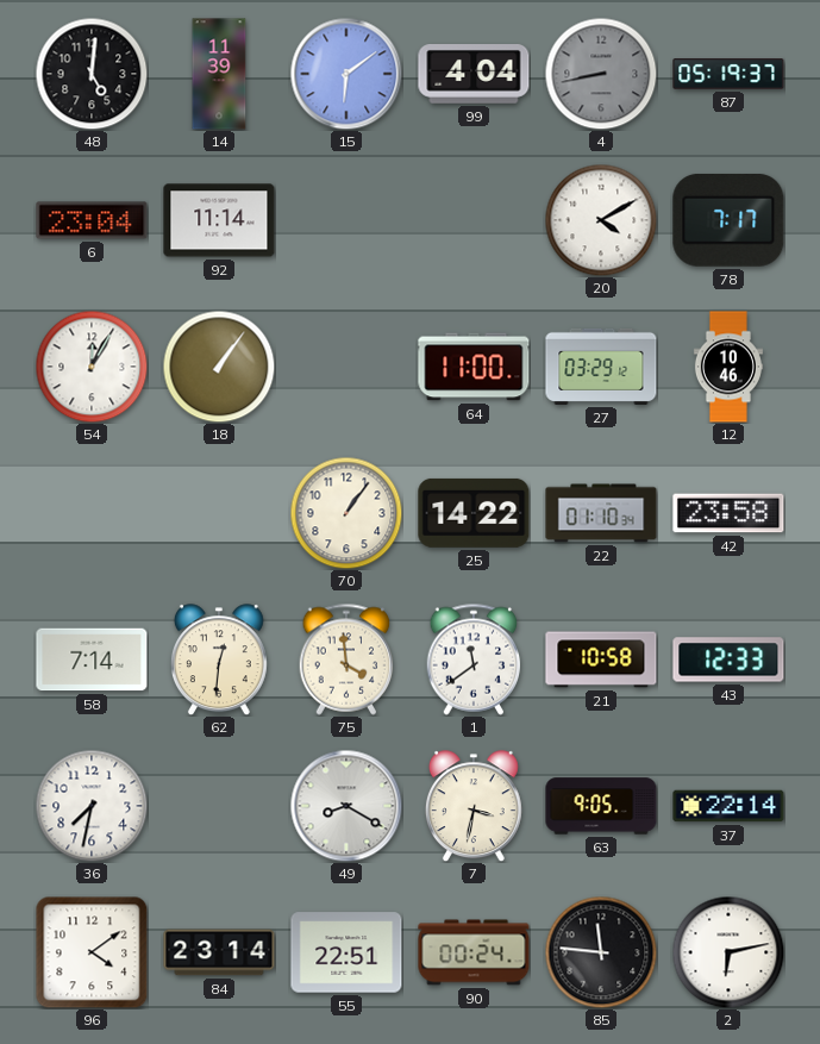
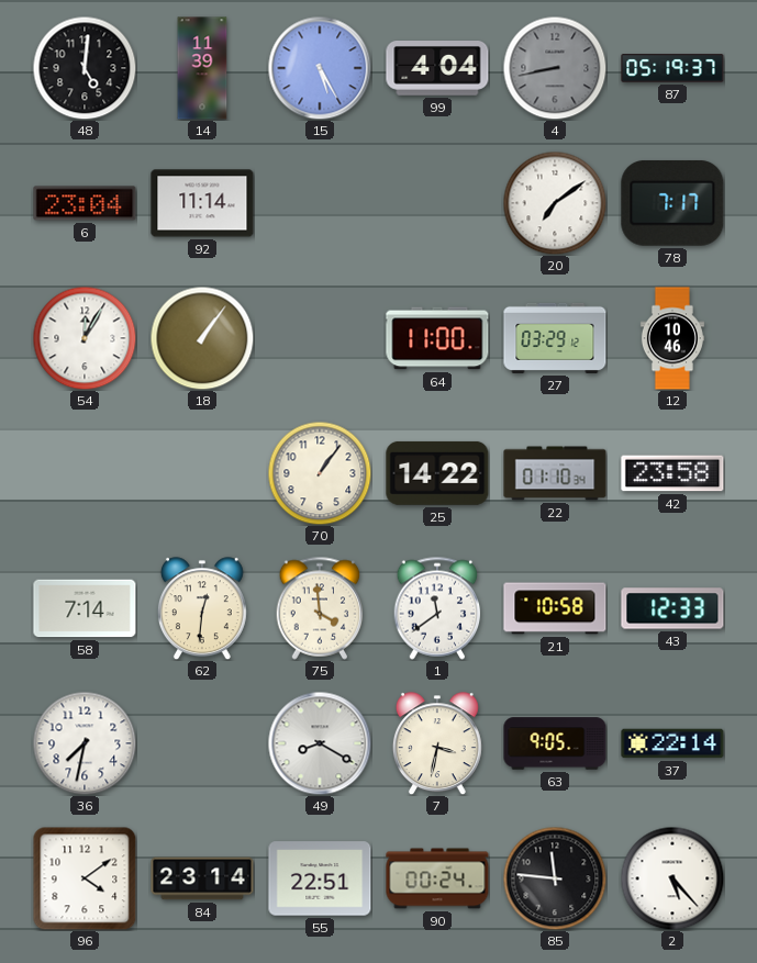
15: 6:09 -> 5:25
20: 4:10 -> 7:09
2: 6:13 -> 5:23
